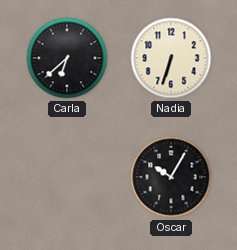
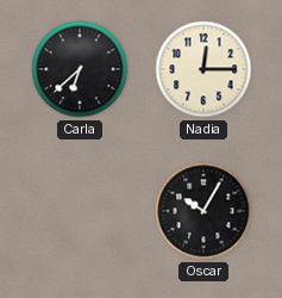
Nadia: 6:33 -> 12:15
